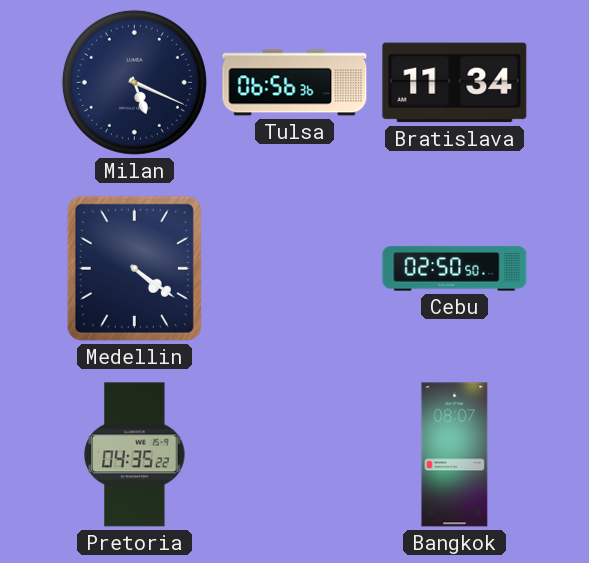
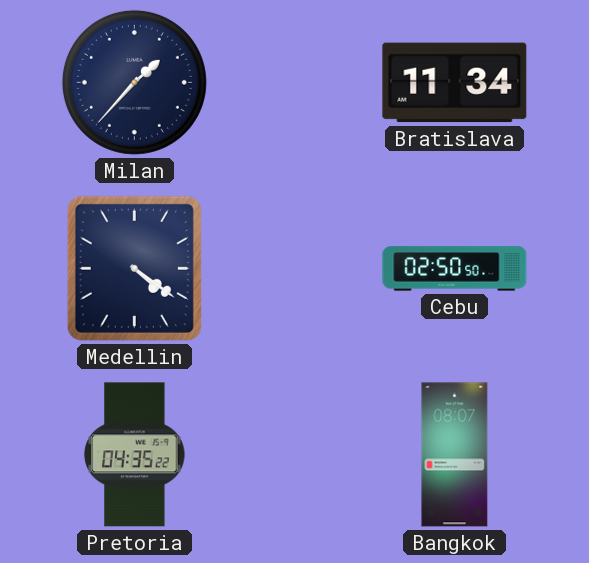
Milan: 5:19 -> 1:37
Tulsa: 06:56 -> none
